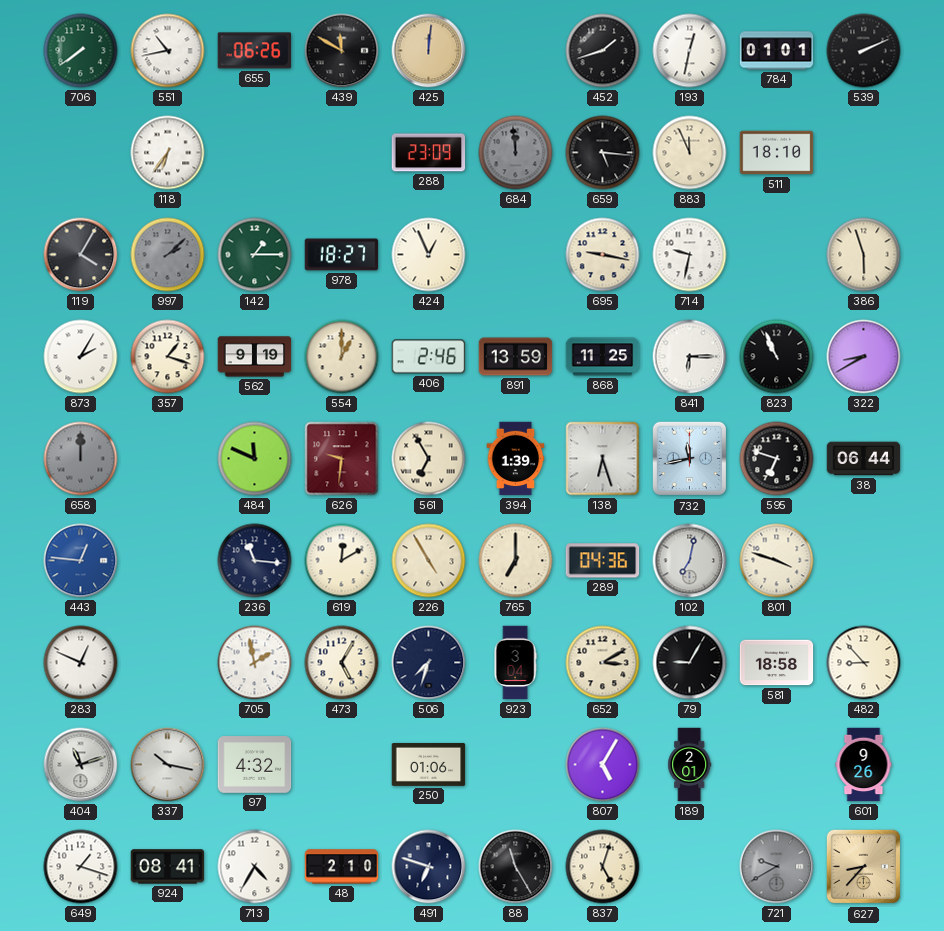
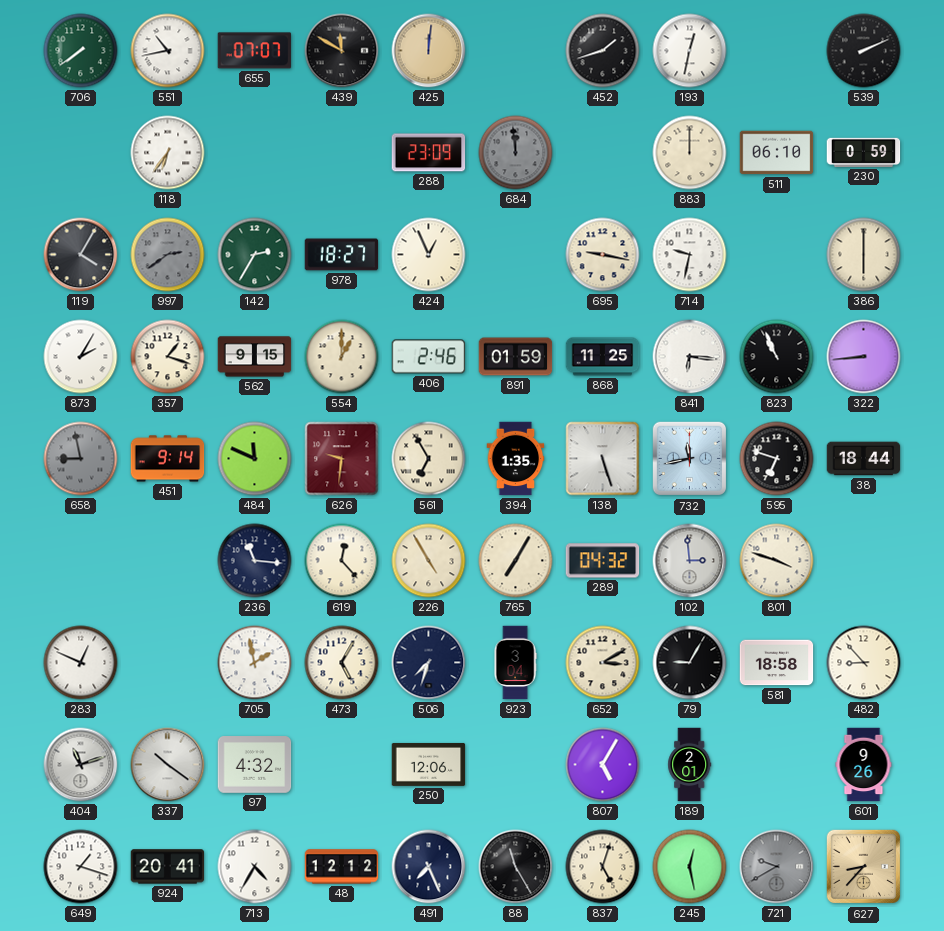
655: 06:26 -> 07:07
784: 01:01 -> none
659: 5:16 -> none
883: 11:56 -> 12:00
511: 18:10 -> 06:10
230: none -> 0:59
997: 2:08 -> 2:39
142: 1:15 -> 2:35
386: 5:57 -> 6:00
562: 9:19 -> 9:15
891: 13:59 -> 01:59
841: 6:15 -> 6:16
322: 8:40 -> 8:44
658: 12:00 -> 8:58
451: none -> 9:14
394: 1:39 -> 1:35
138: 6:27 -> 5:27
38: 06:44 -> 18:44
443: 12:46 -> none
619: 12:10 -> 12:23
765: 7:00 -> 7:05
289: 04:36 -> 04:32
102: 7:02 -> 2:59
337: 10:17 -> 10:21
250: 01:06 -> 12:06
924: 08:41 -> 20:41
48: 2:10 -> 12:12
491: 6:48 -> 7:26
245: none -> 12:28
